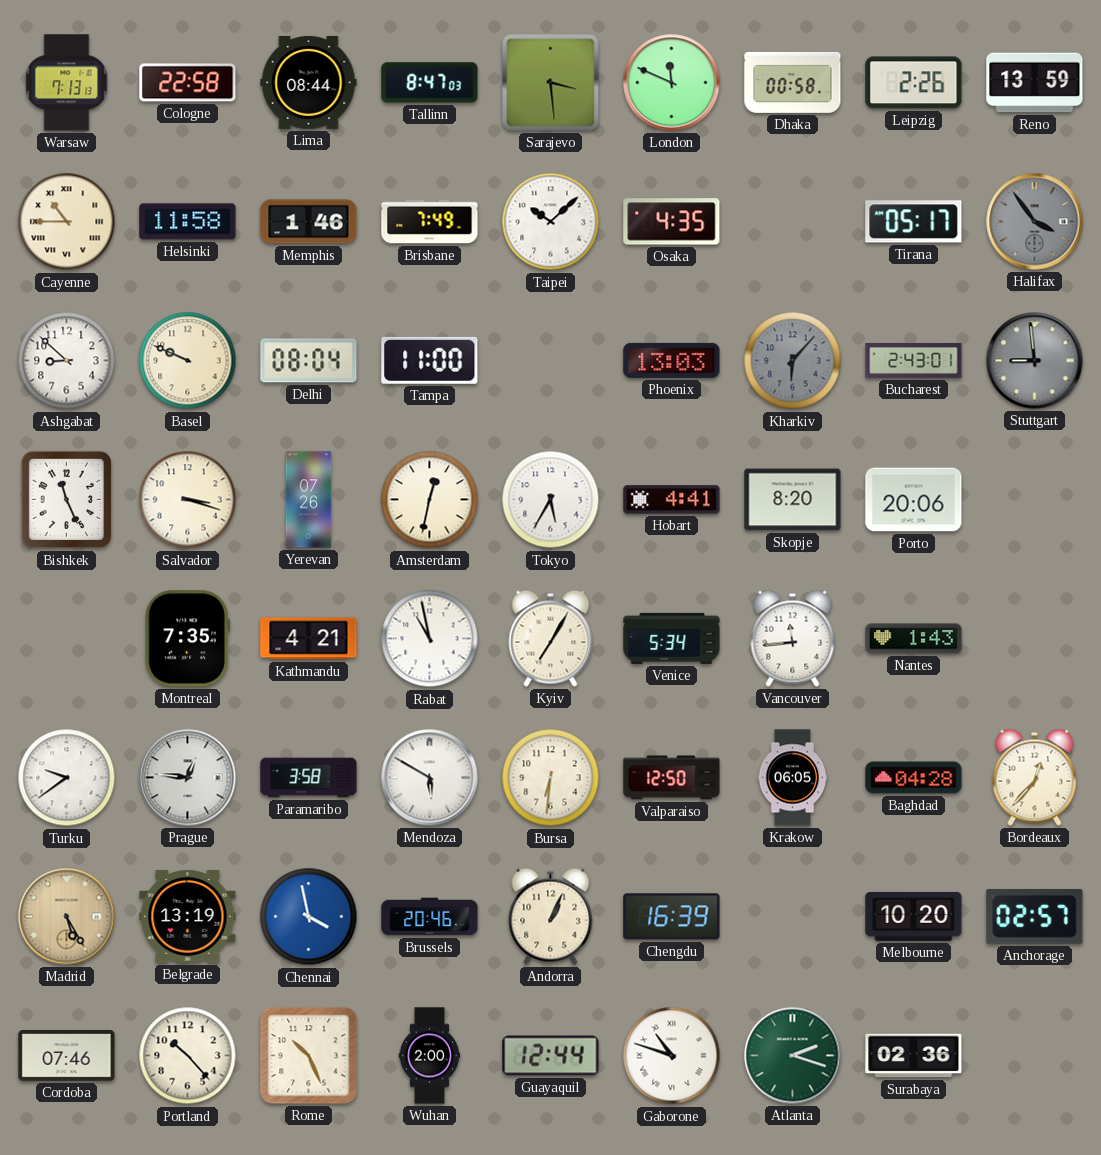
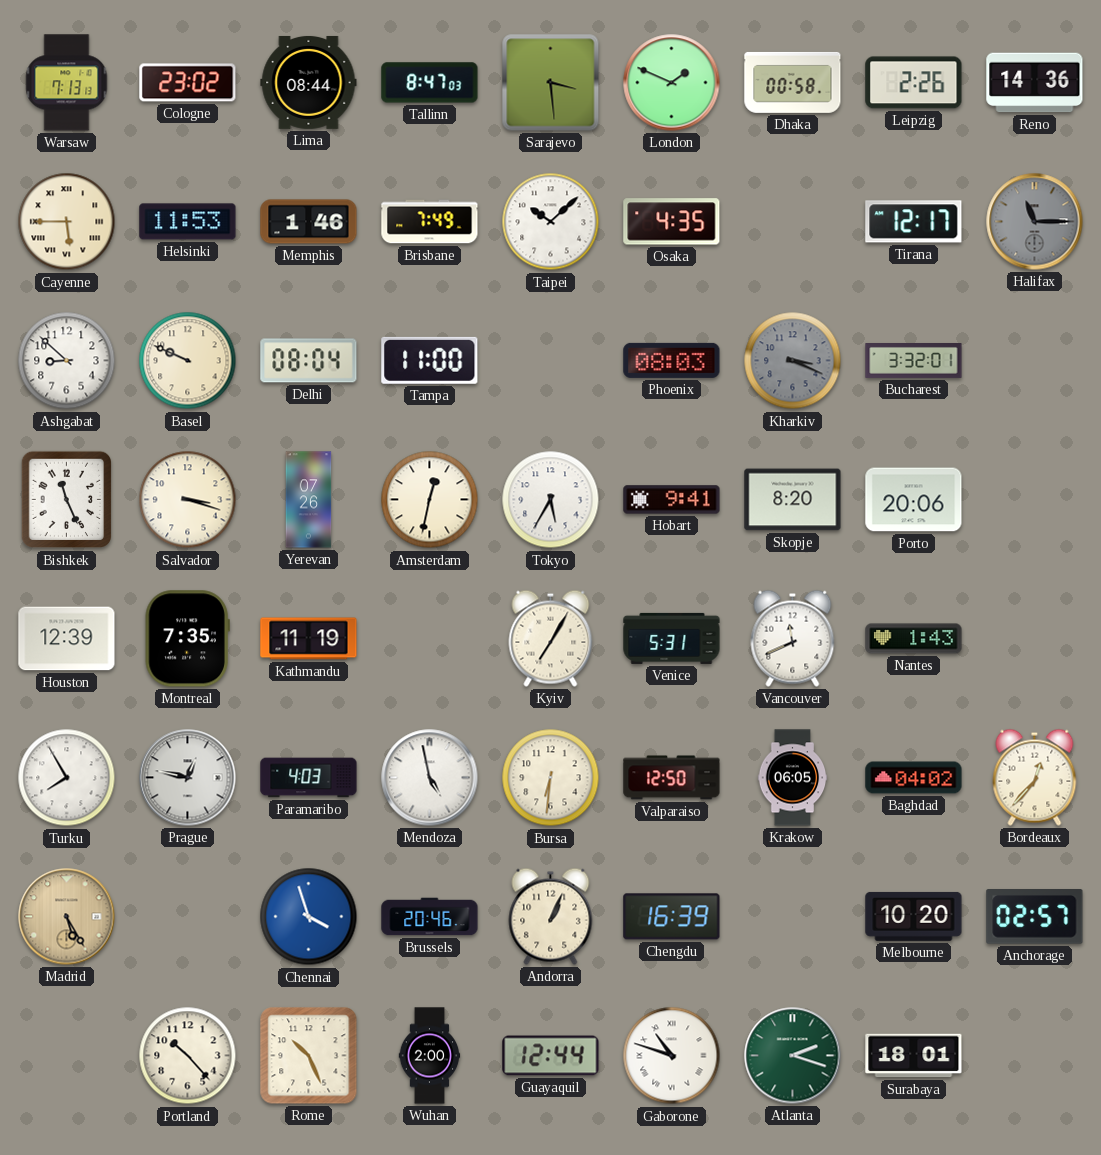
Cologne: 22:58 -> 23:02
London: 11:49 -> 1:49
Reno: 13:59 -> 14:36
Cayenne: 10:45 -> 5:45
Helsinki: 11:58 -> 11:53
Tirana: 05:17 -> 12:17
Halifax: 3:54 -> 11:15
Phoenix: 13:03 -> 08:03
Kharkiv: 6:07 -> 3:19
Bucharest: 2:43 -> 3:32
Stuttgart: 8:59 -> none
Hobart: 4:41 -> 9:41
Houston: none -> 12:39
Kathmandu: 4:21 -> 11:19
Rabat: 10:58 -> none
Venice: 5:34 -> 5:31
Vancouver: 11:44 -> 11:41
Turku: 9:39 -> 7:55
Prague: 12:46 -> 12:47
Paramaribo: 3:58 -> 4:03
Mendoza: 5:50 -> 4:58
Baghdad: 04:28 -> 04:02
Belgrade: 13:19 -> none
Chennai: 3:58 -> 3:57
Cordoba: 07:46 -> none
Surabaya: 02:36 -> 18:01
